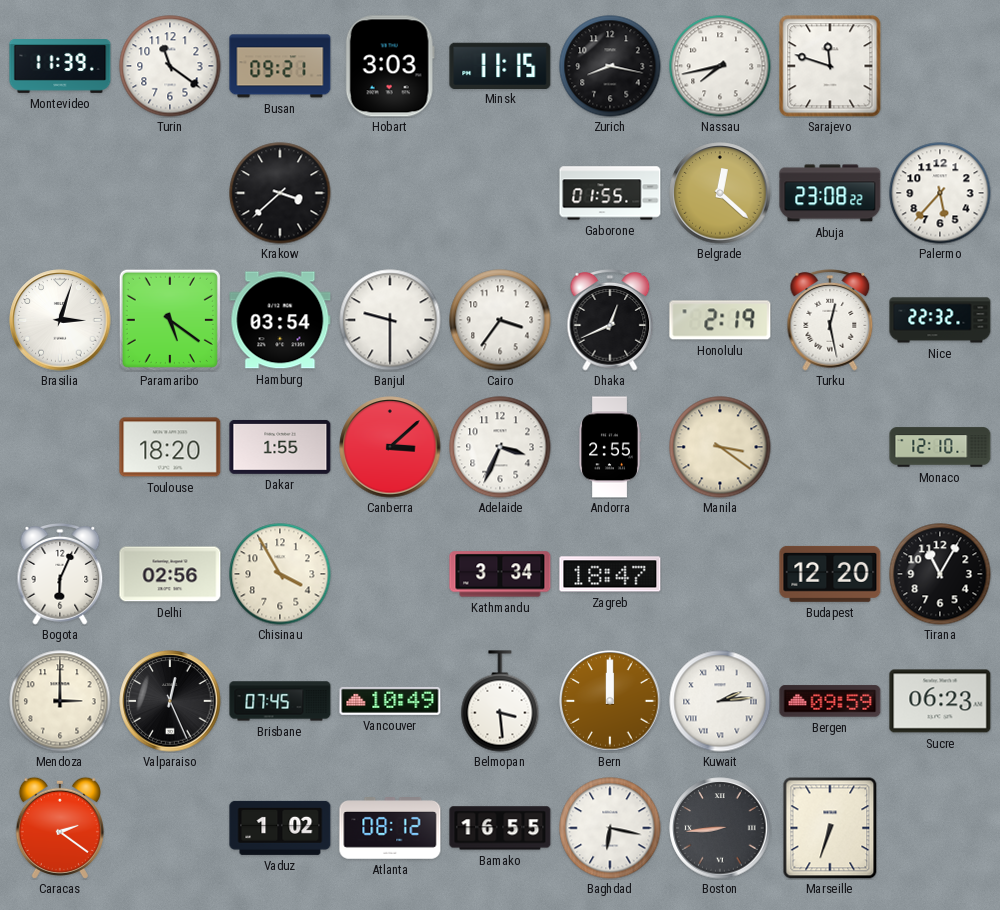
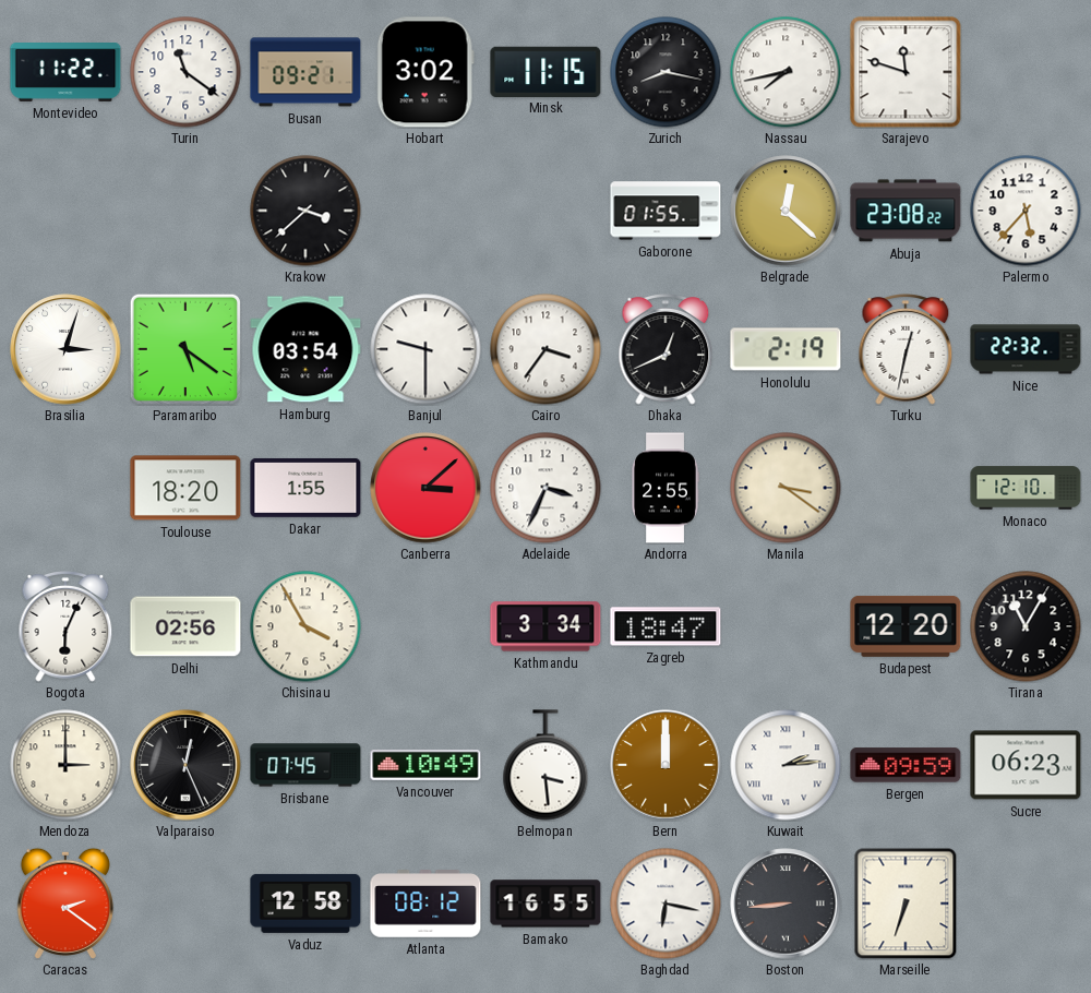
Montevideo: 11:39 -> 11:22
Hobart: 3:03 -> 3:02
Turku: 12:28 -> 12:32
Vaduz: 1:02 -> 12:58
